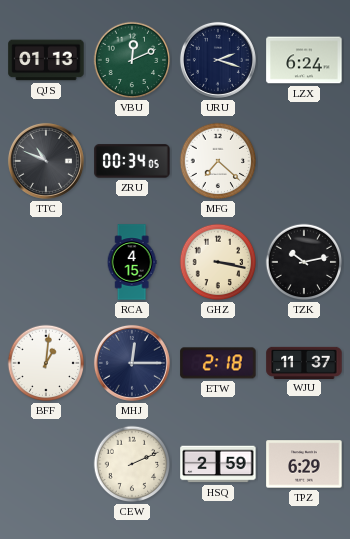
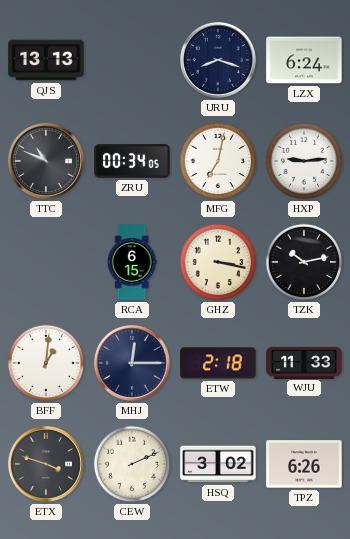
QJS: 01:13 -> 13:13
VBU: 12:11 -> none
URU: 2:18 -> 8:18
MFG: 7:22 -> 7:02
HXP: none -> 9:14
RCA: 4:15 -> 6:15
WJU: 11:37 -> 11:33
ETX: none -> 3:48
HSQ: 2:59 -> 3:02
TPZ: 6:29 -> 6:26
